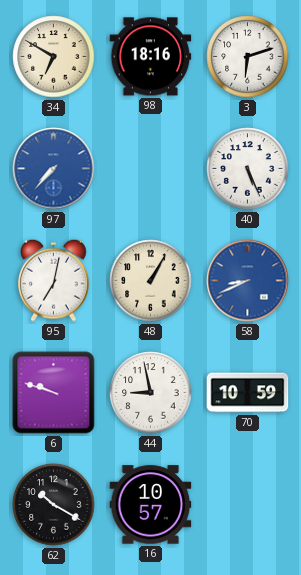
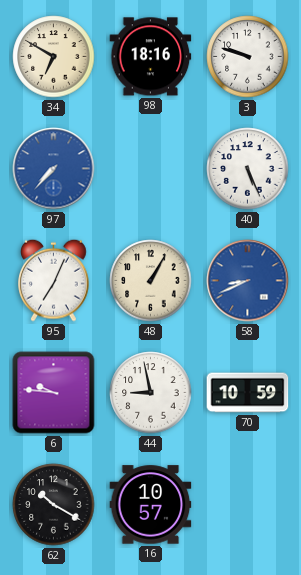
3: 6:12 -> 9:48
95: 7:02 -> 7:04
6: 9:48 -> 9:46
